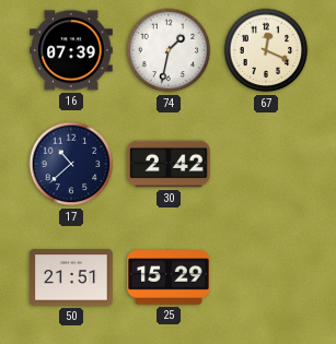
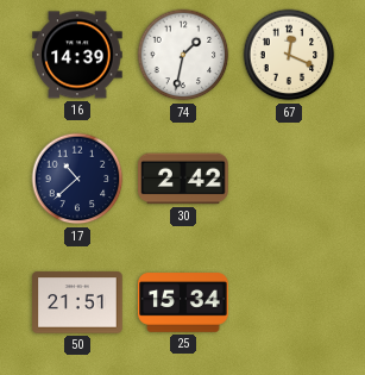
16: 07:39 -> 14:39
25: 15:29 -> 15:34
